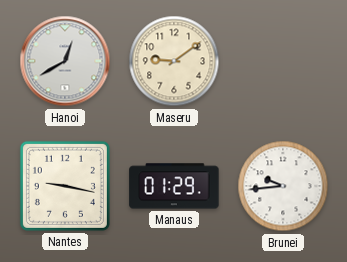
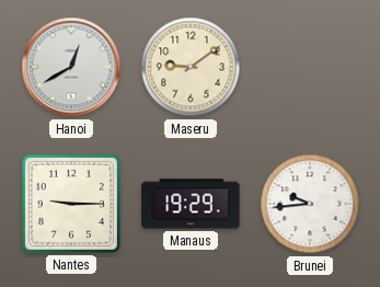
Nantes: 9:17 -> 9:15
Manaus: 01:29 -> 19:29
